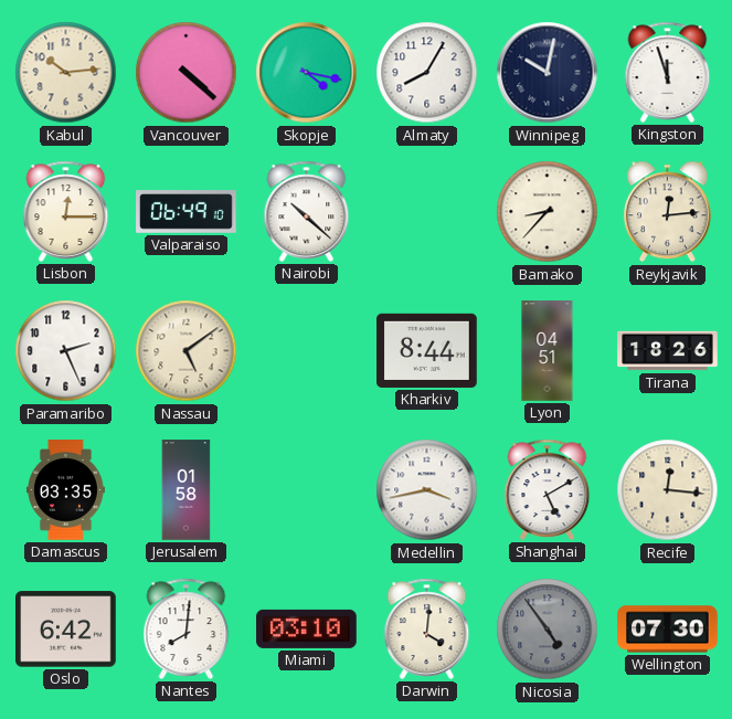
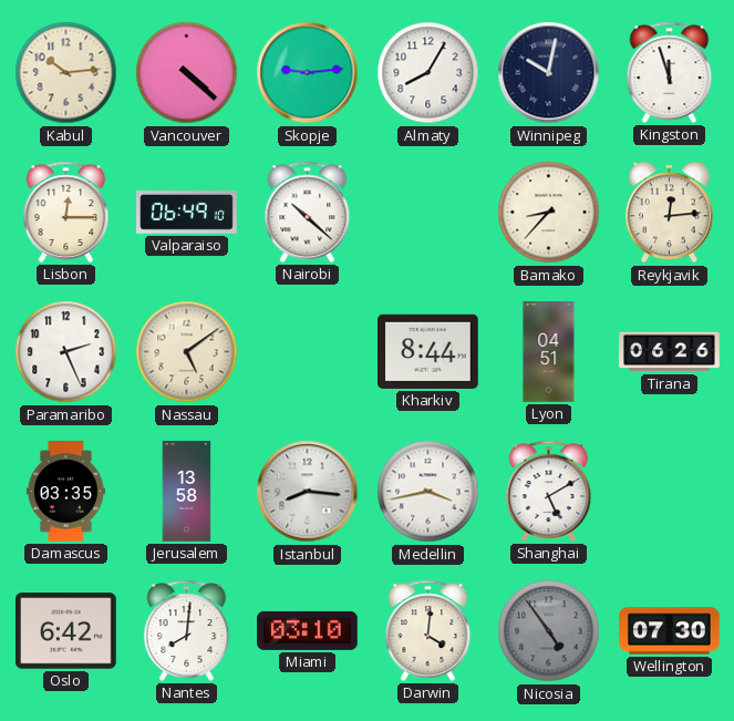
Skopje: 4:17 -> 9:14
Tirana: 18:26 -> 06:26
Jerusalem: 01:58 -> 13:58
Istanbul: none -> 8:16
Recife: 12:16 -> none
